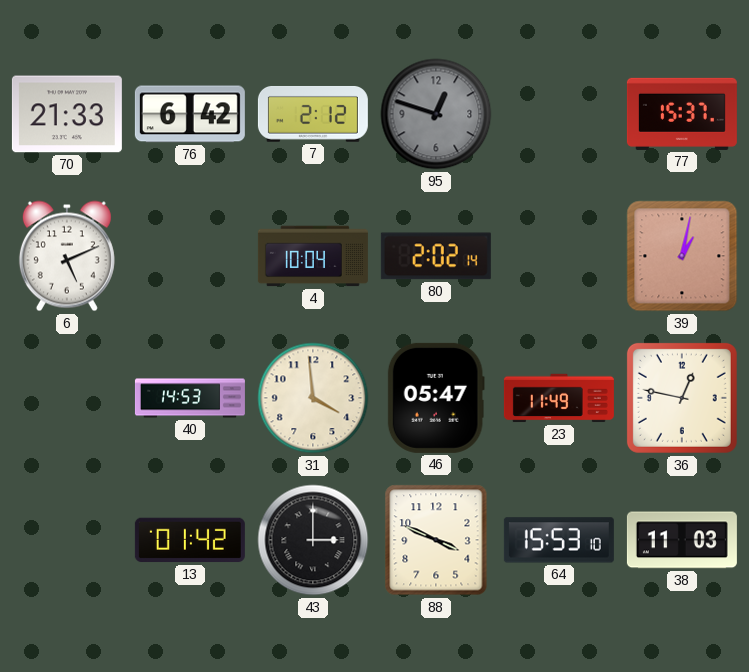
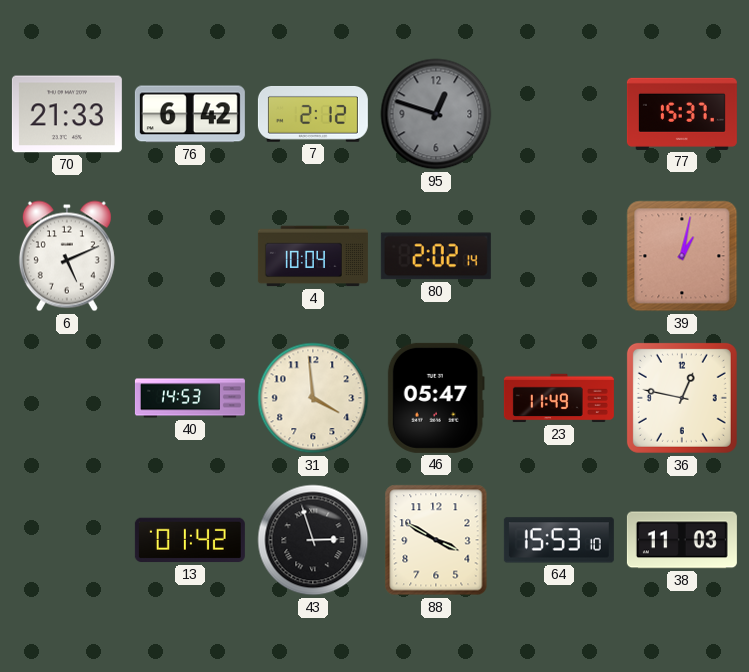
43: 3:00 -> 2:57
88: 3:49 -> 3:50
